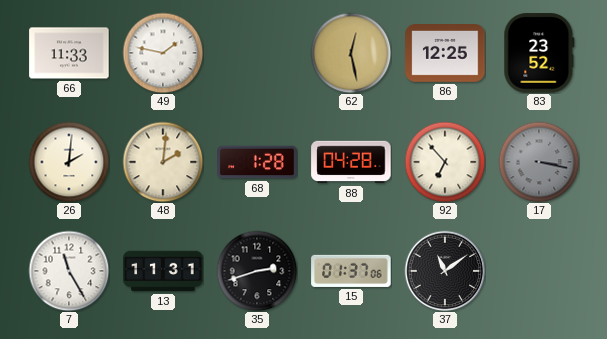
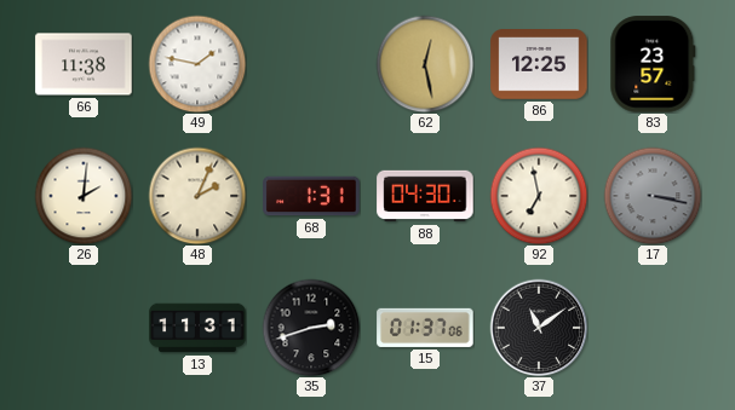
66: 11:33 -> 11:38
83: 23:52 -> 23:57
48: 2:01 -> 2:04
68: 1:28 -> 1:31
88: 04:28 -> 04:30
92: 6:53 -> 6:58
7: 11:25 -> none
